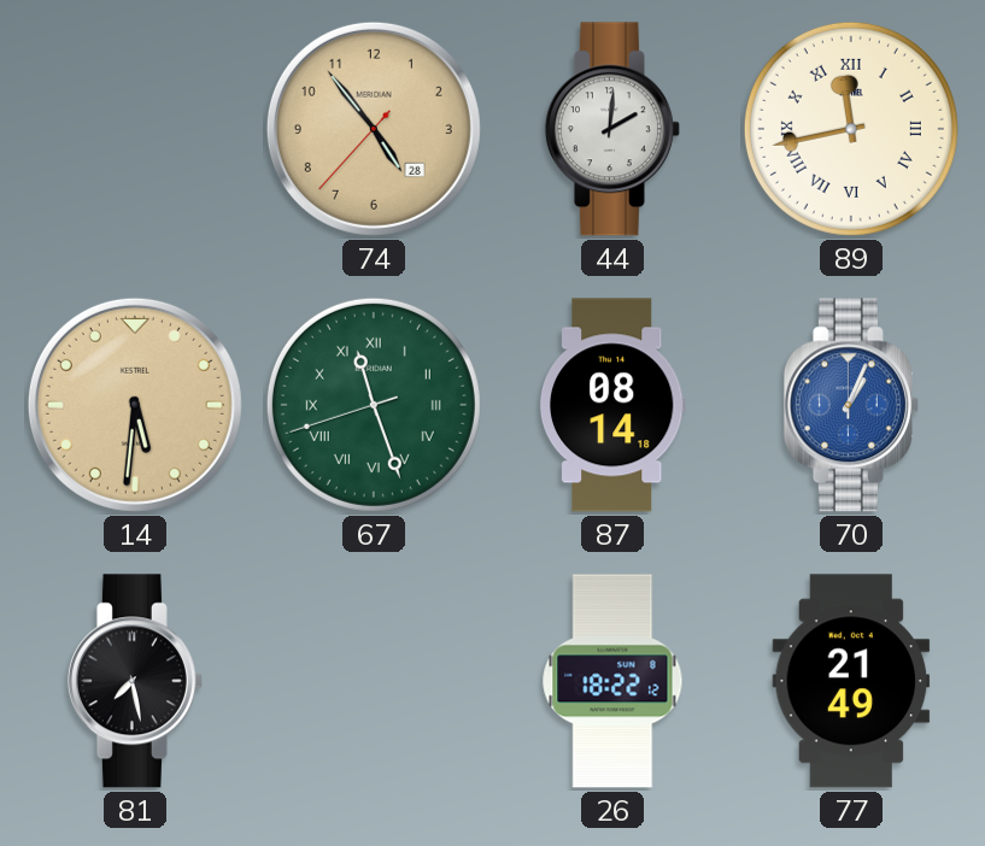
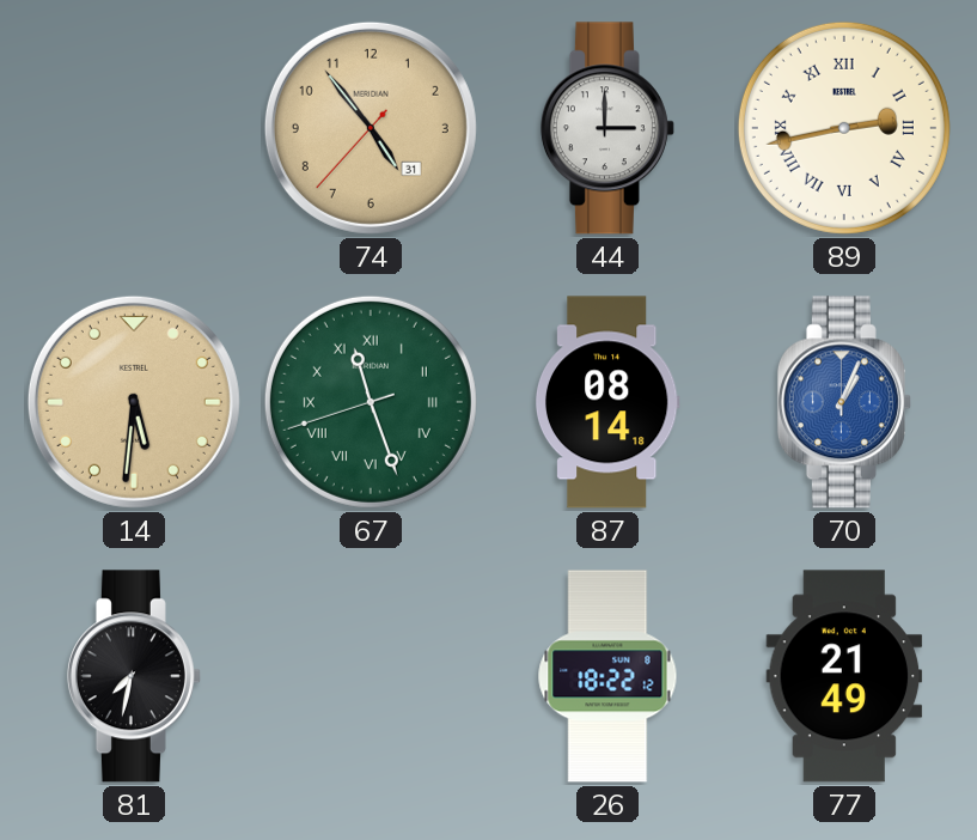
74 date: 28 -> 31
44: 2:01 -> 3:00
89: 11:43 -> 2:43
81: 7:28 -> 7:32
